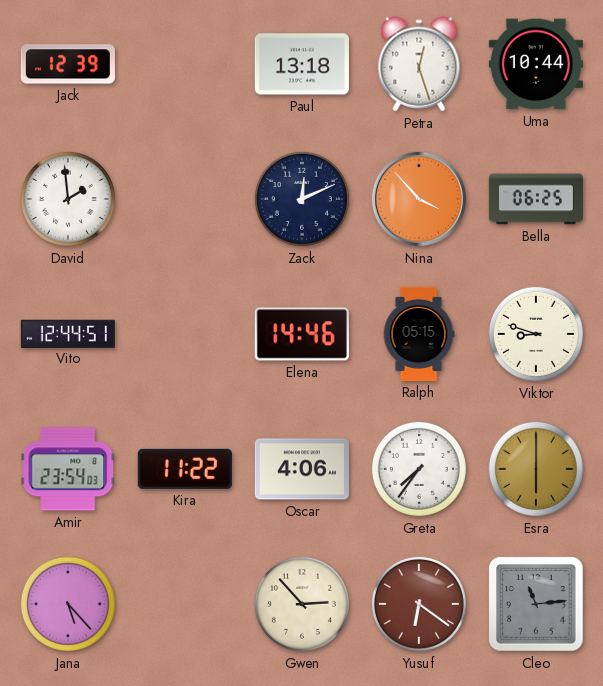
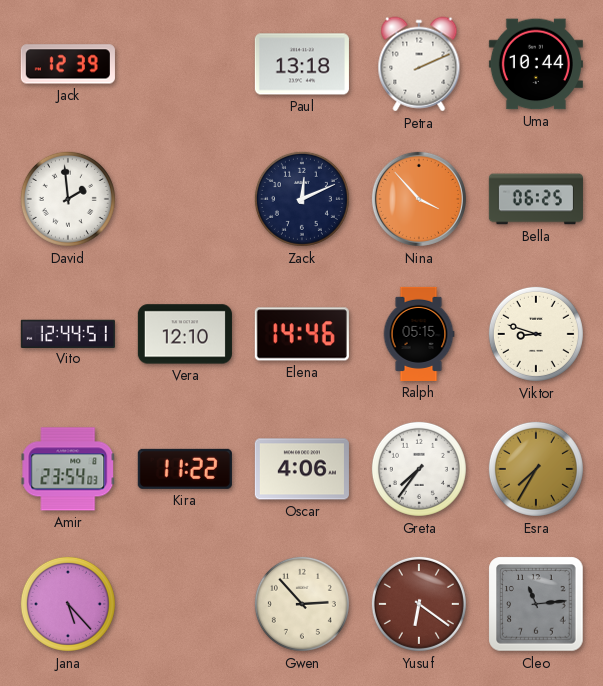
Petra: 12:27 -> 2:11
Vera: none -> 12:10
Esra: 6:00 -> 7:35
